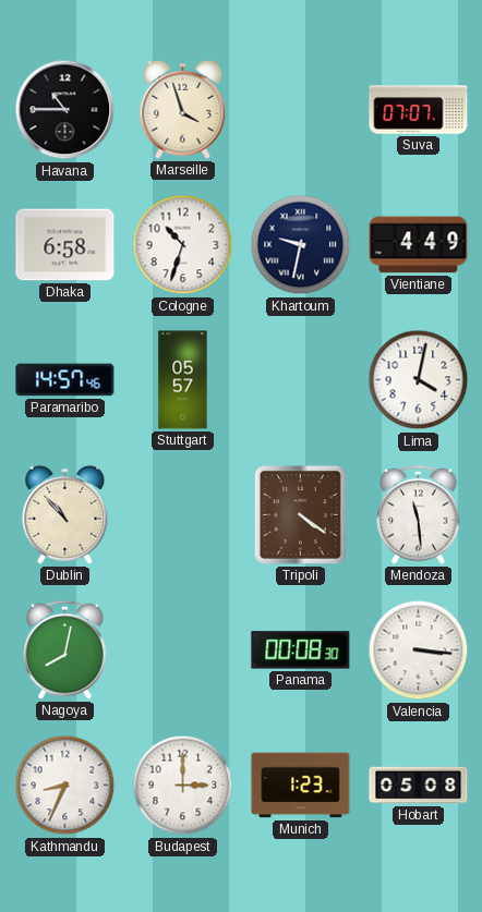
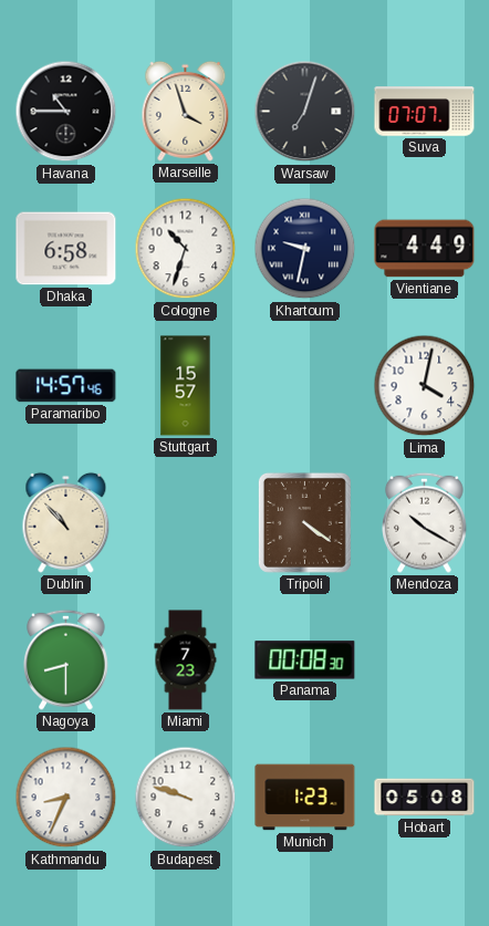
Warsaw: none -> 7:03
Stuttgart: 05:57 -> 15:57
Mendoza: 11:29 -> 10:20
Nagoya: 8:02 -> 8:30
Miami: none -> 7:23
Valencia: 3:16 -> none
Budapest: 3:00 -> 9:48
